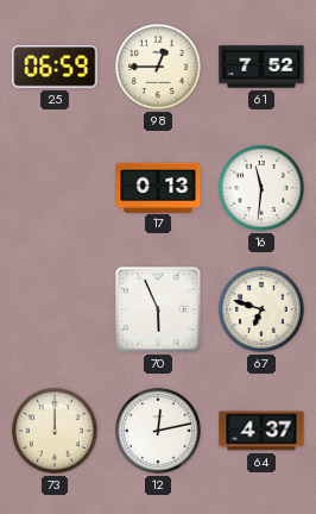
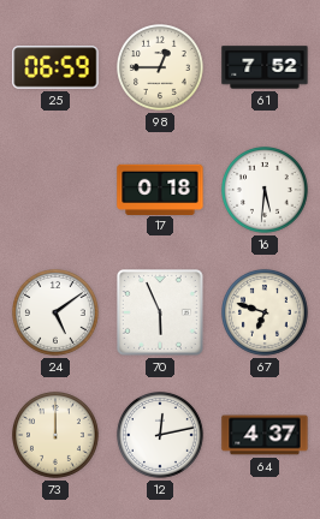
17: 0:13 -> 0:18
16: 11:31 -> 5:31
24: none -> 5:09
